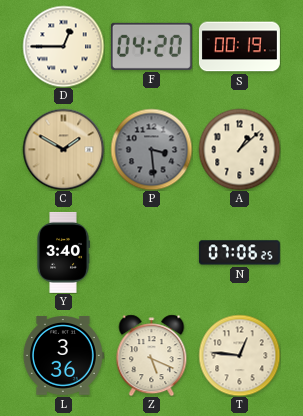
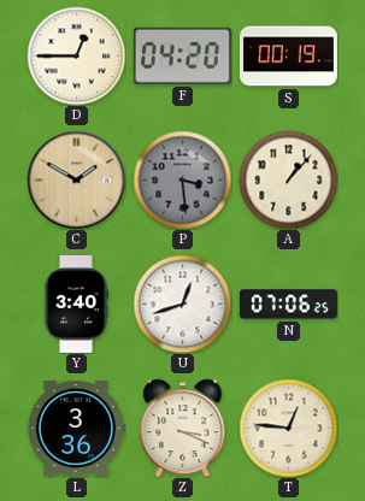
A: 1:08 -> 1:07
U: none -> 12:42
Z: 5:19 -> 3:19
